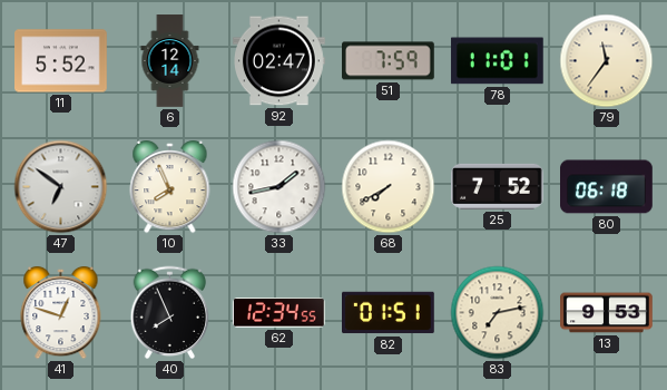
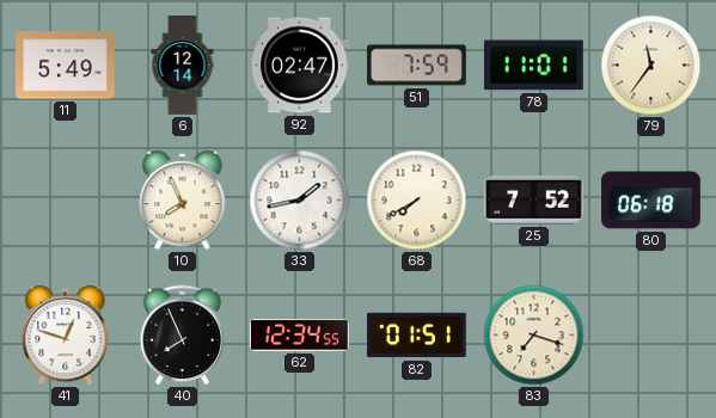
11: 5:52 -> 5:49
47: 6:51 -> none
83: 7:13 -> 7:18
13: 9:53 -> none
